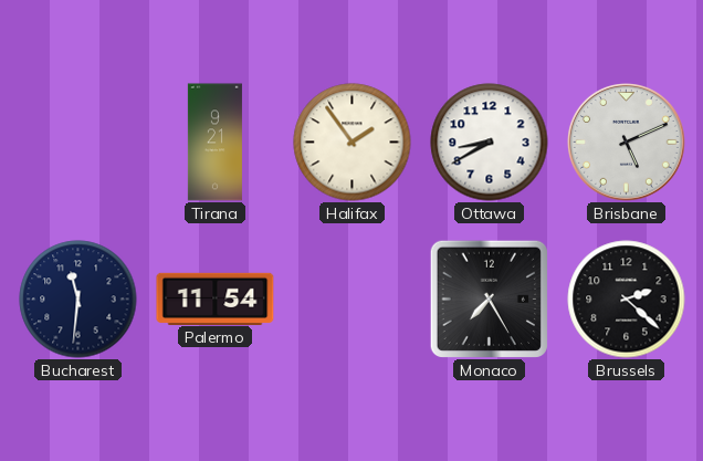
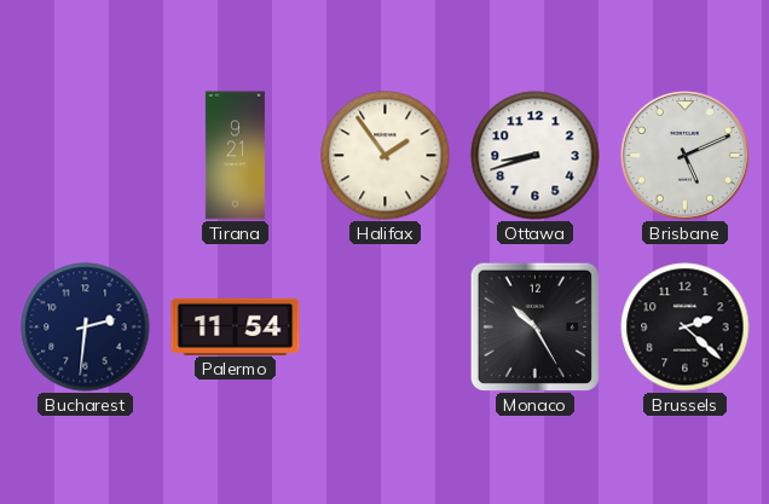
Ottawa: 8:40 -> 8:42
Bucharest: 11:31 -> 2:31
Monaco: 7:25 -> 10:25
